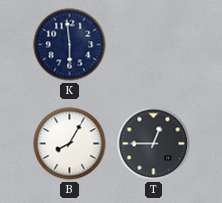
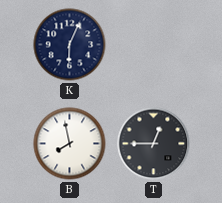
K: 5:59 -> 6:04
B: 8:05 -> 7:58
